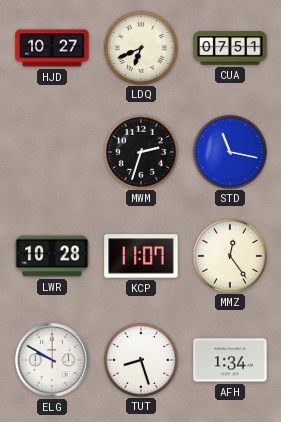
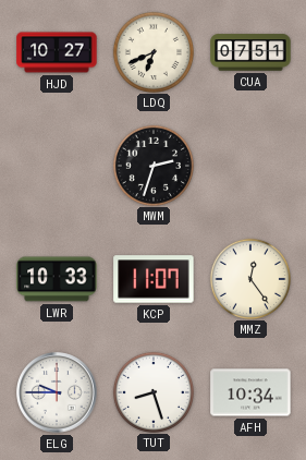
STD: 11:17 -> none
LWR: 10:28 -> 10:33
ELG: 9:50 -> 9:45
AFH: 1:34 -> 10:34
